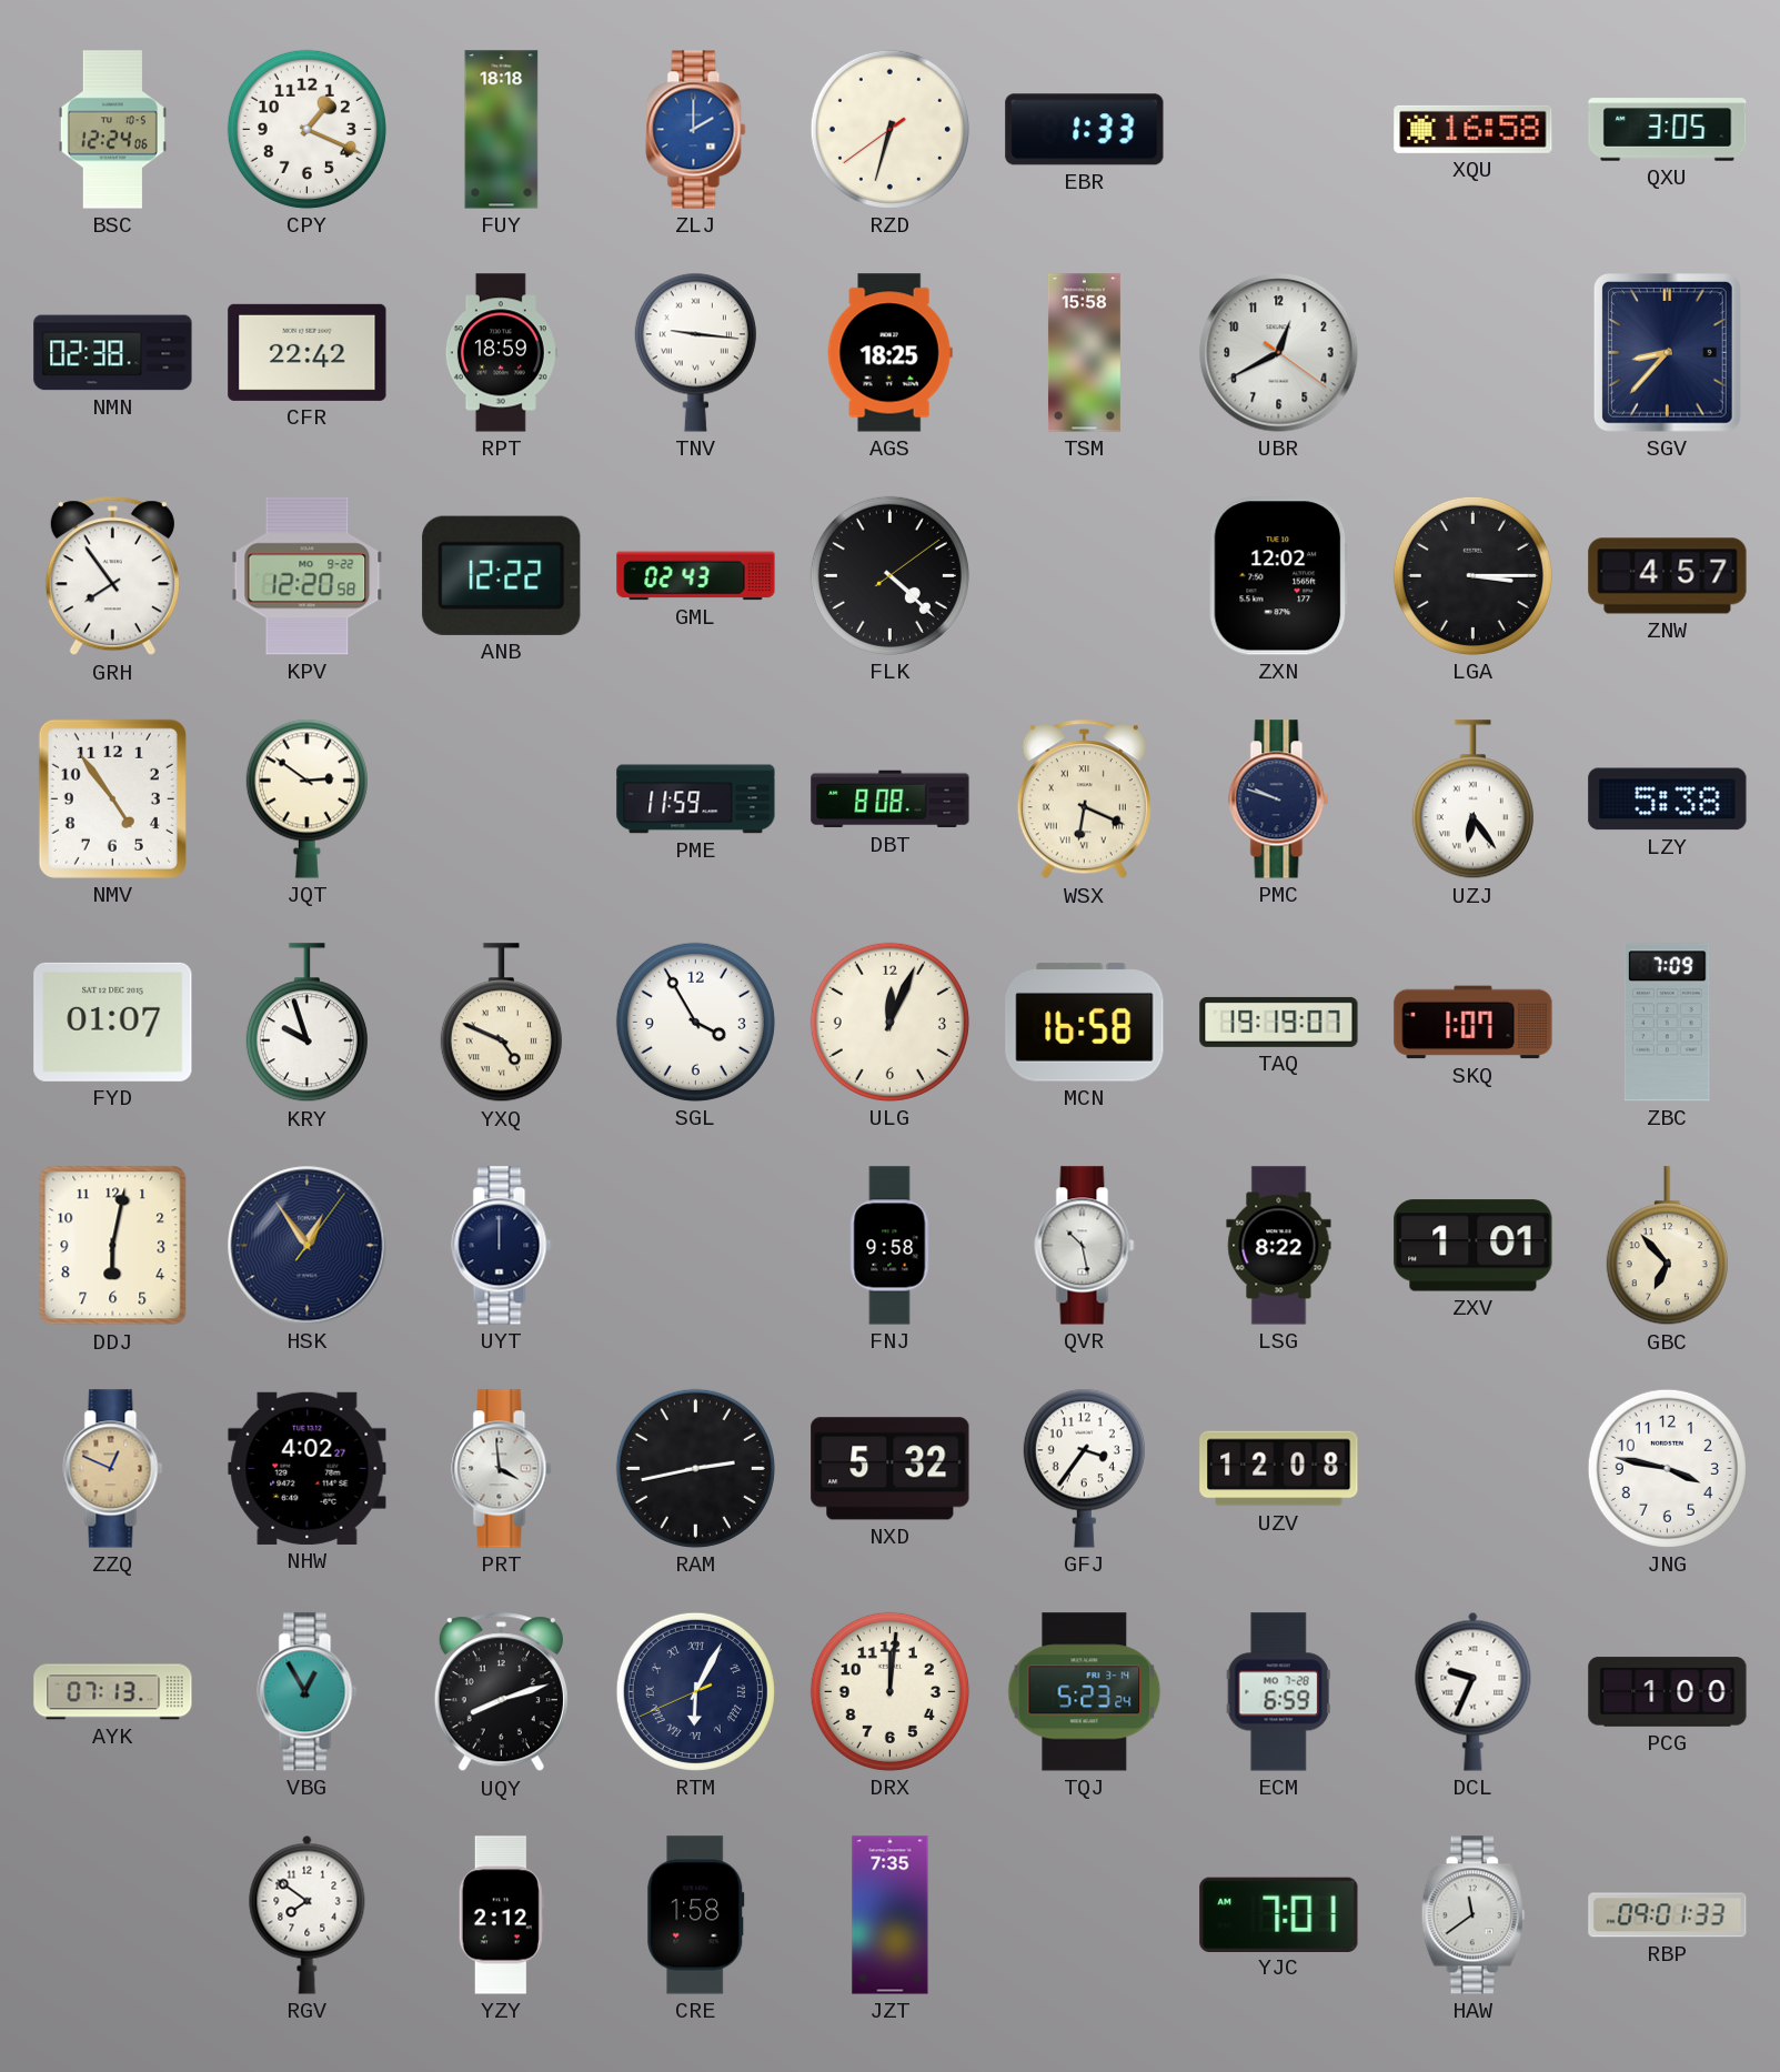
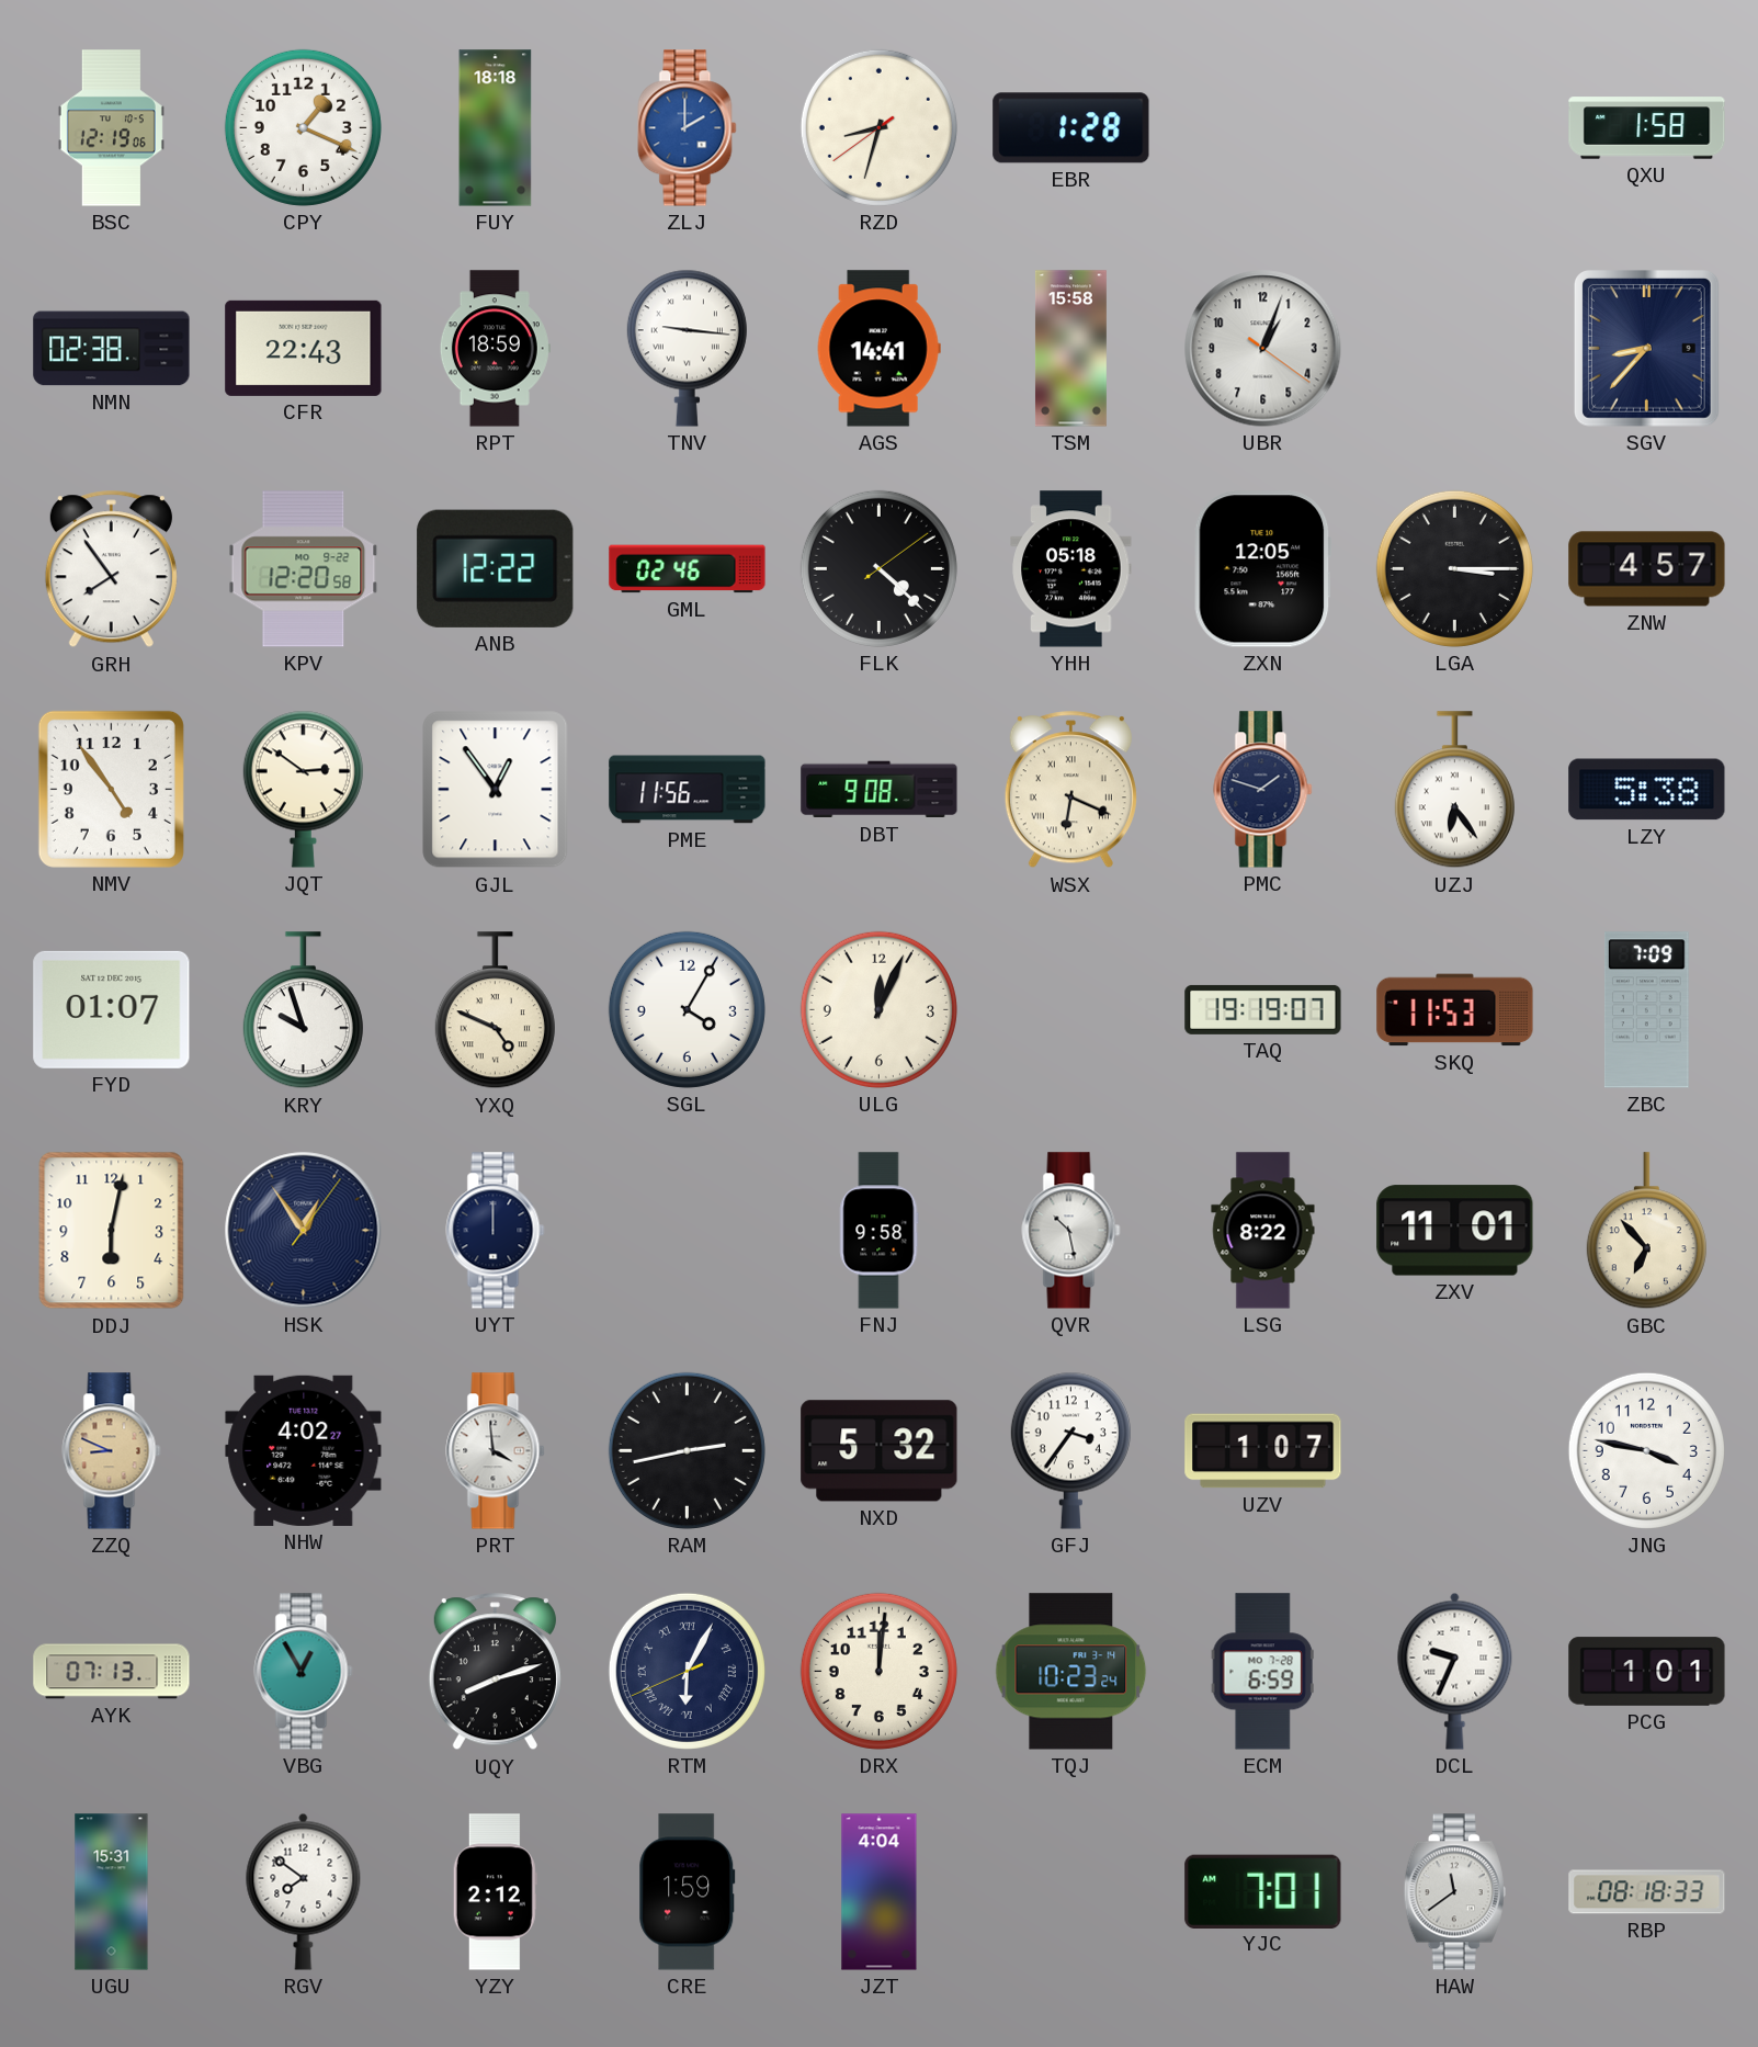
BSC: 12:24 -> 12:19
RZD: 6:32 -> 8:32
EBR: 1:33 -> 1:28
XQU: 16:58 -> none
QXU: 3:05 -> 1:58
CFR: 22:42 -> 22:43
AGS: 18:25 -> 14:41
UBR: 12:40 -> 1:03
GML: 02:43 -> 02:46
YHH: none -> 05:18
ZXN: 12:02 -> 12:05
GJL: none -> 12:54
PME: 11:59 -> 11:56
DBT: 8:08 -> 9:08
PMC: 9:48 -> 1:48
SGL: 3:55 -> 4:05
MCN: 16:58 -> none
SKQ: 1:07 -> 11:53
ZXV: 1:01 -> 11:01
ZZQ: 12:49 -> 8:49
UZV: 12:08 -> 1:07
TQJ: 5:23 -> 10:23
PCG: 1:00 -> 1:01
UGU: none -> 15:31
CRE: 1:58 -> 1:59
JZT: 7:35 -> 4:04
RBP: 09:01 -> 08:18
